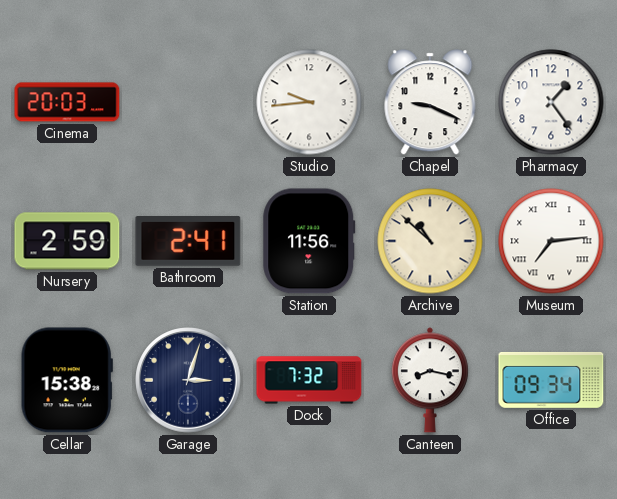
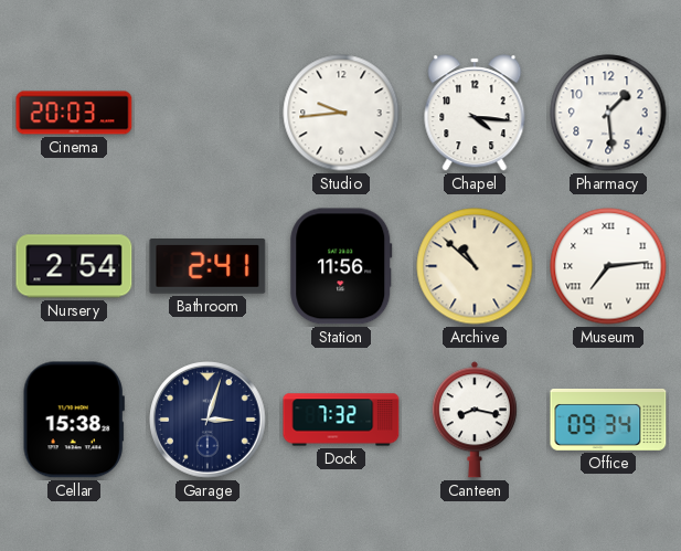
Chapel: 9:19 -> 4:16
Pharmacy: 1:24 -> 1:29
Nursery: 2:59 -> 2:54
